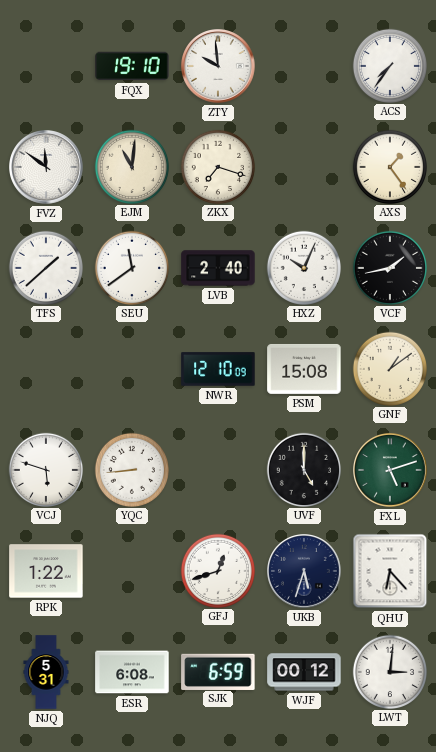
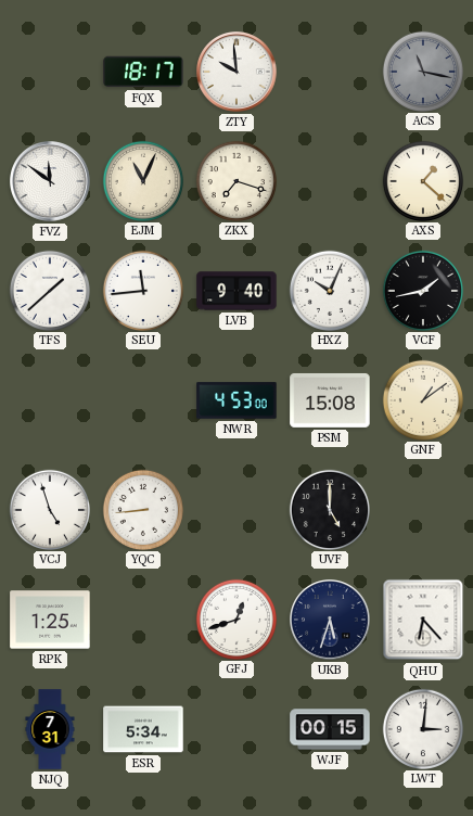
FQX: 19:10 -> 18:17
ACS: 7:36 -> 11:17
ACS dial: white -> grey
EJM: 11:01 -> 11:04
AXS: 1:24 -> 1:22
SEU: 11:39 -> 11:44
LVB: 2:40 -> 9:40
NWR: 12:10 -> 4:53
VCJ: 5:48 -> 4:57
FXL: 5:12 -> none
RPK: 1:22 -> 1:25
NJQ: 5:31 -> 7:31
ESR: 6:08 -> 5:34
SJK: 6:59 -> none
WJF: 00:12 -> 00:15
